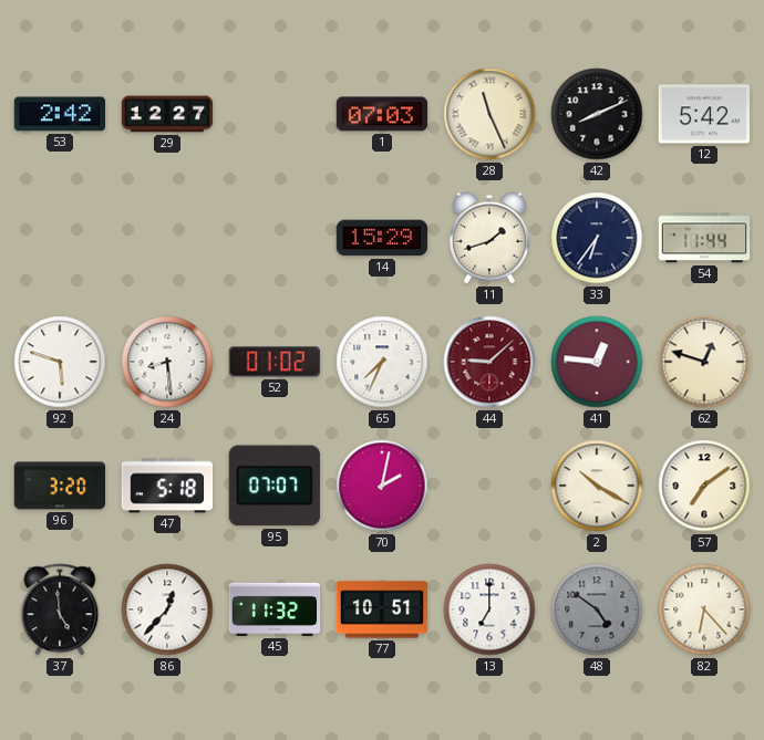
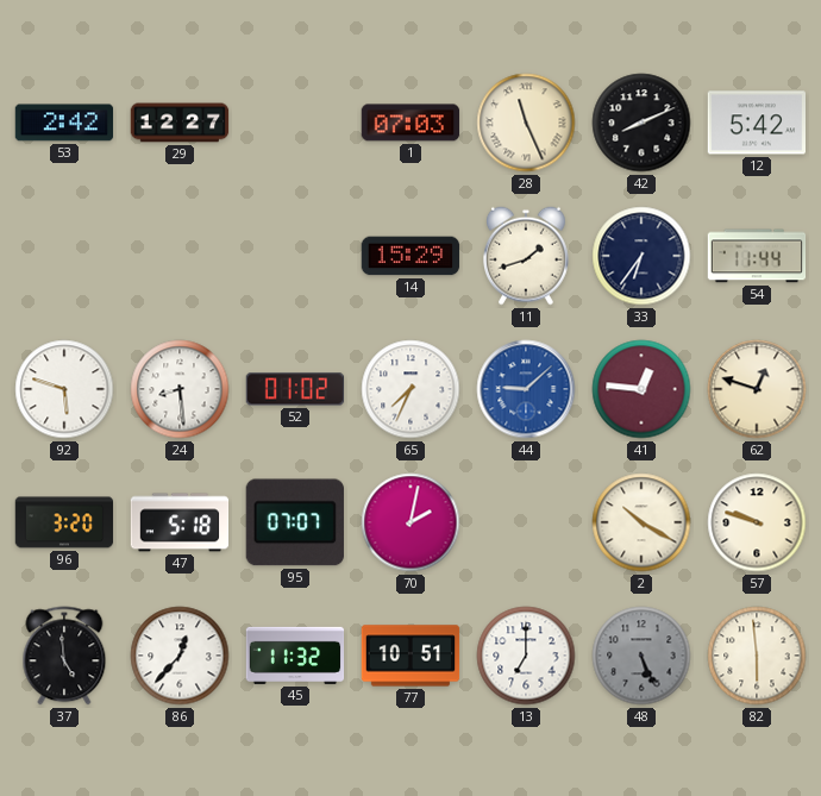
44 dial: burgundy -> blue
57: 7:09 -> 9:48
48: 4:51 -> 5:26
82: 6:23 -> 5:59
